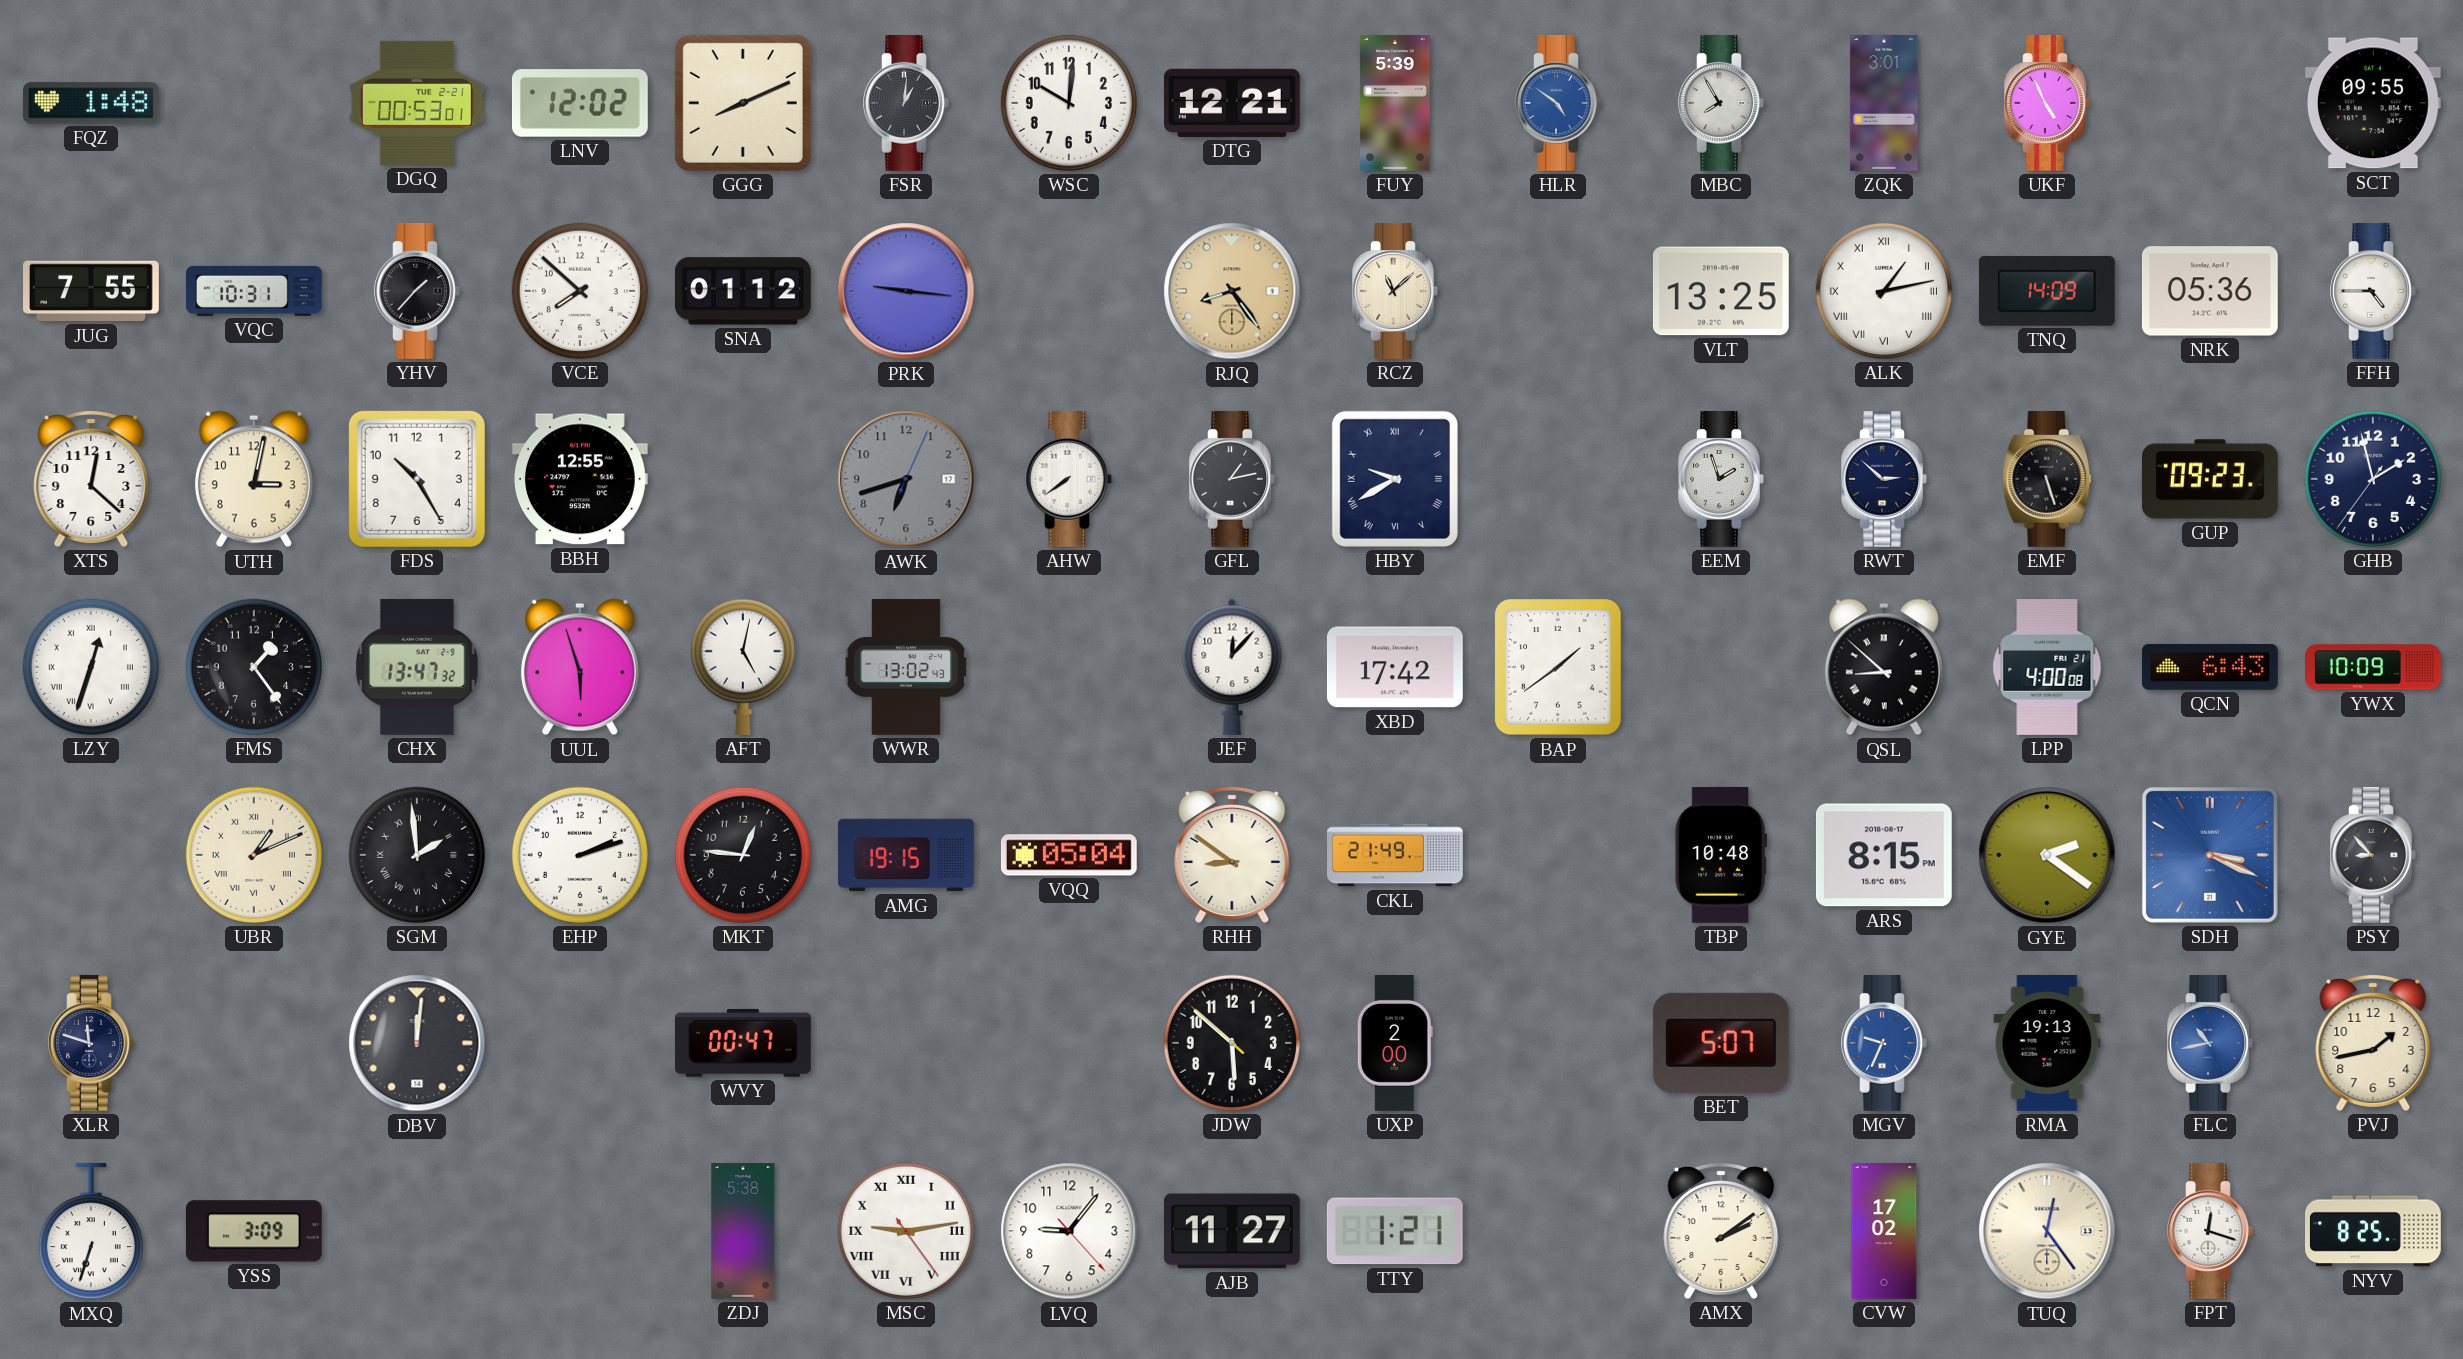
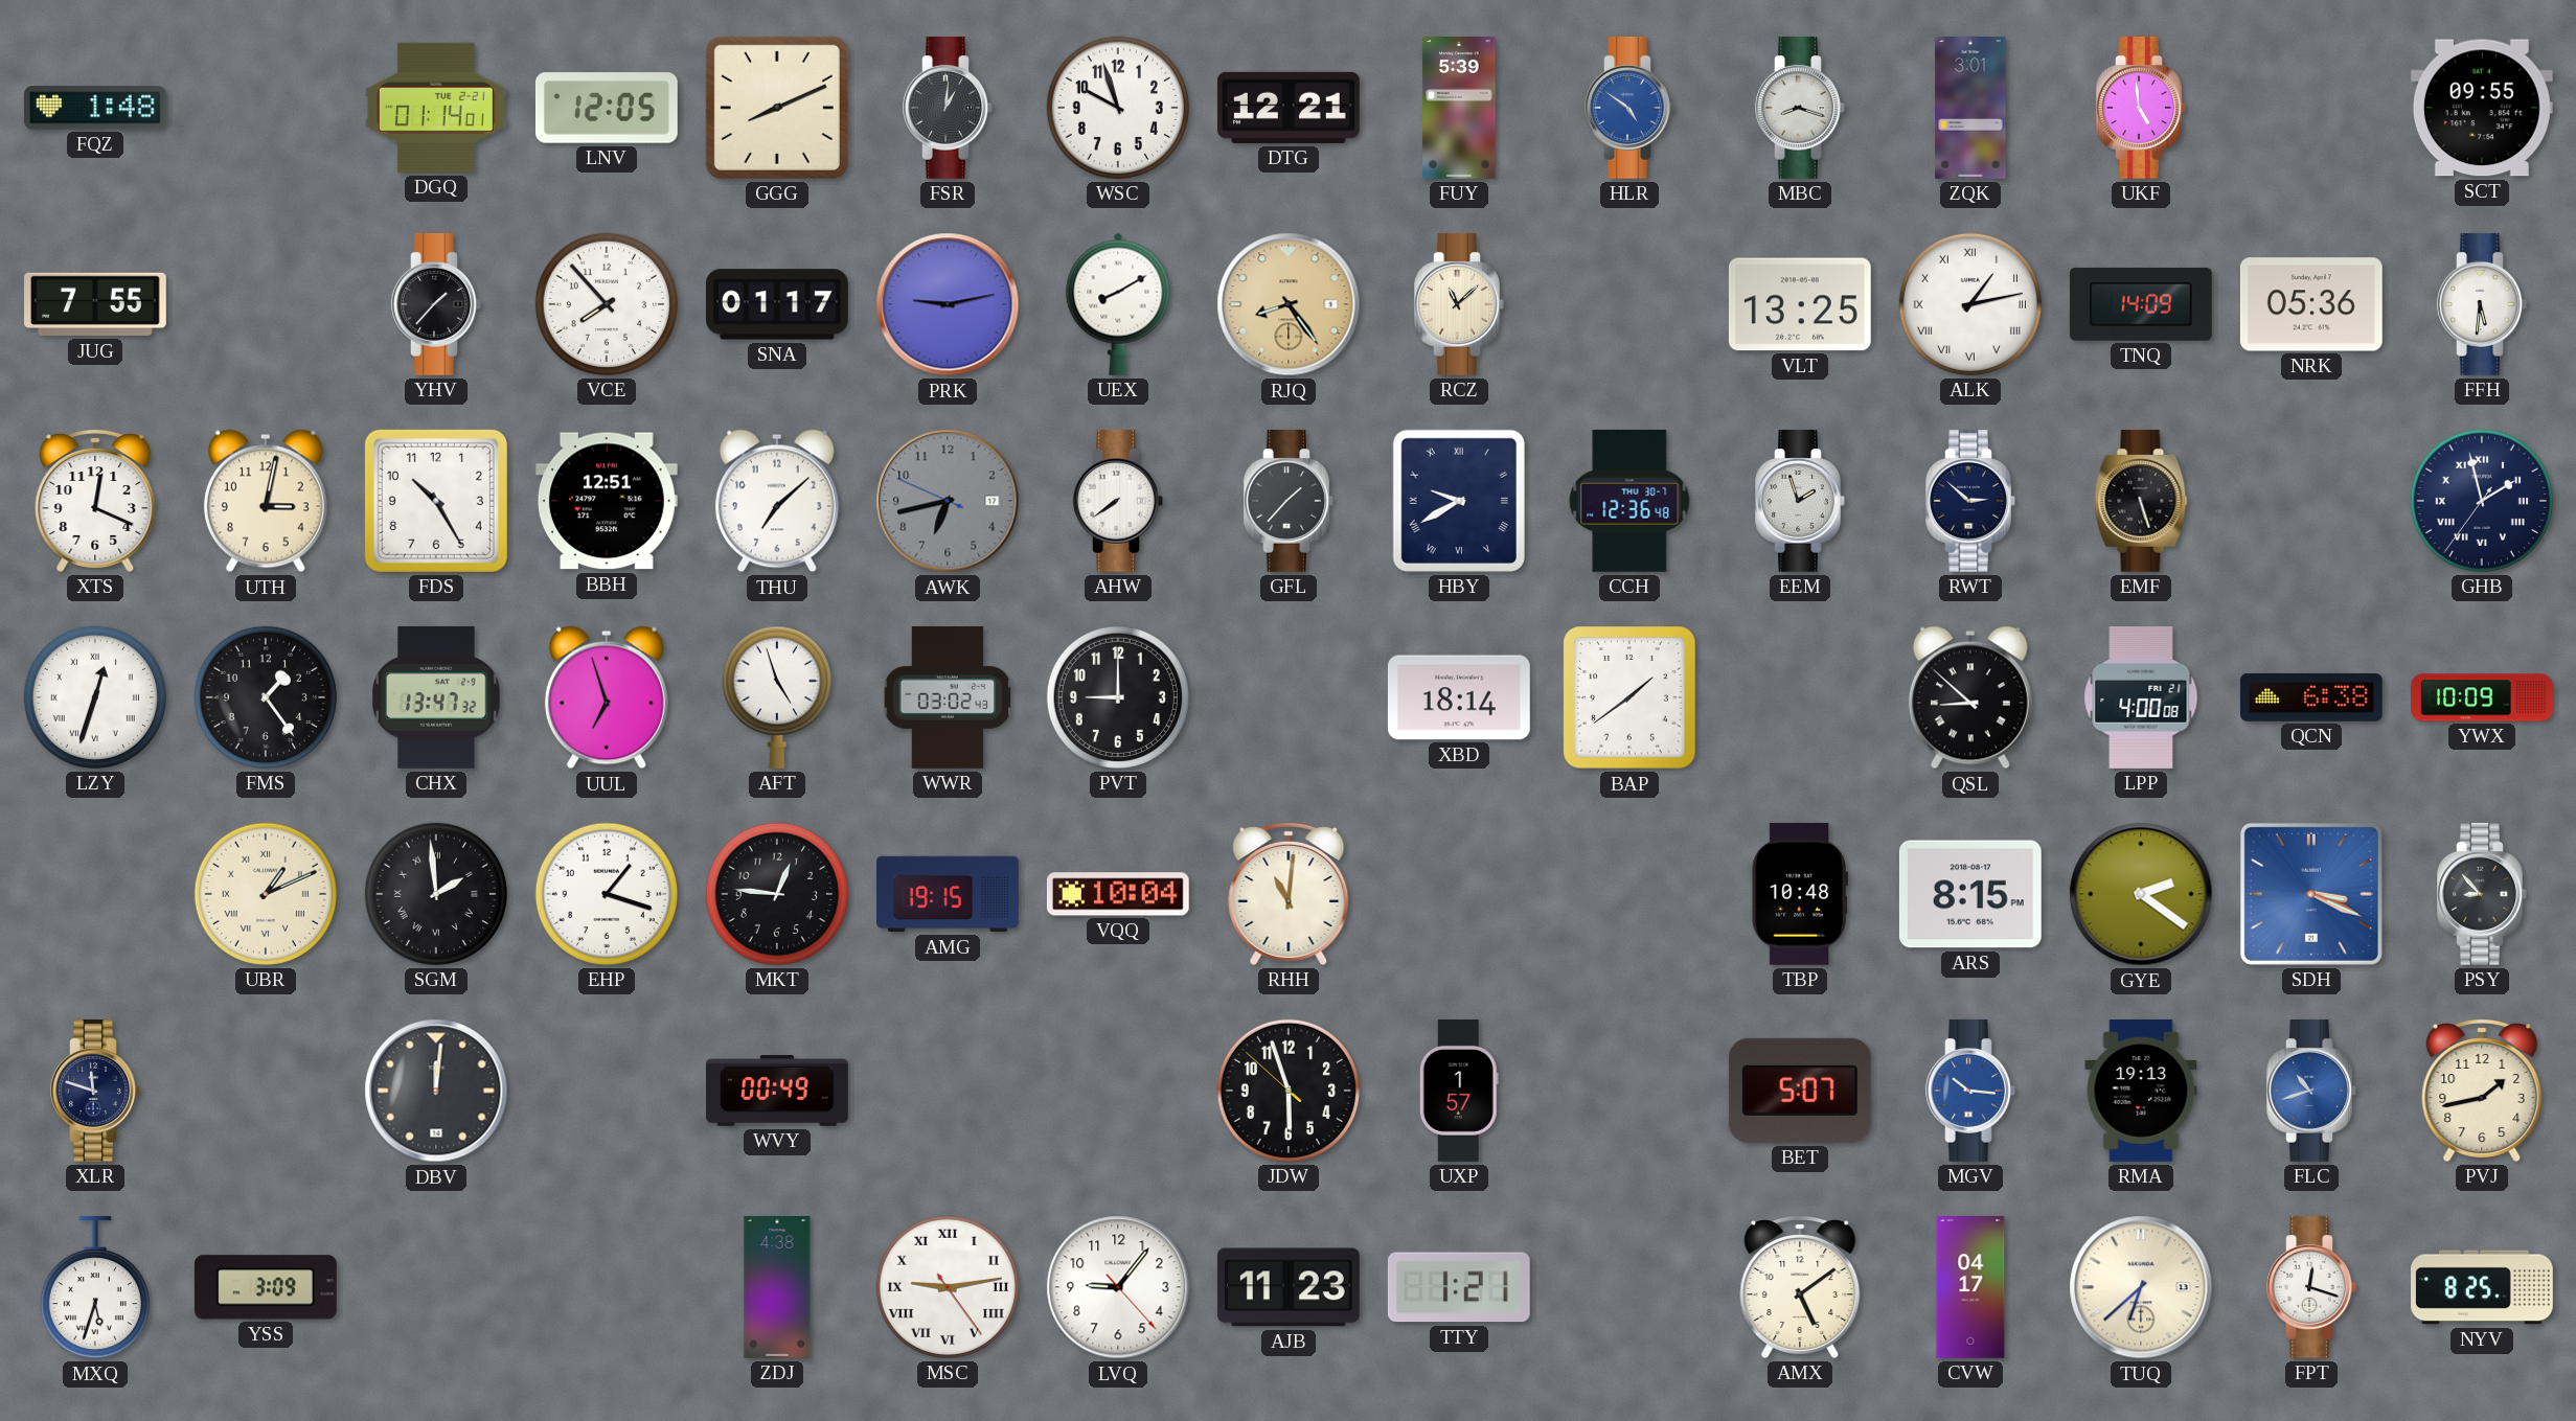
DGQ: 00:53 -> 01:14
LNV: 12:02 -> 12:05
WSC: 10:01 -> 9:57
MBC: 7:55 -> 8:18
UKF: 4:56 -> 4:59
VQC: 10:31 -> none
VCE: 7:52 -> 7:53
SNA: 01:12 -> 01:17
PRK: 9:16 -> 9:13
UEX: none -> 8:10
FFH: 4:45 -> 5:31
XTS: 12:22 -> 12:19
BBH: 12:55 -> 12:51
THU: none -> 7:08
AWK: 6:42:04 -> 6:42:49
GFL: 1:13 -> 1:37
CCH: none -> 12:36
GUP: 09:23 -> none
GHB numerals: Arabic -> Roman
UUL: 5:57 -> 6:57
AFT: 5:02 -> 4:57
WWR: 13:02 -> 03:02
PVT: none -> 9:00
JEF: 12:07 -> none
XBD: 17:42 -> 18:14
QCN: 6:43 -> 6:38
EHP: 2:12 -> 1:18
VQQ: 05:04 -> 10:04
RHH: 8:51 -> 11:01
CKL: 21:49 -> none
WVY: 00:47 -> 00:49
JDW: 5:51 -> 5:56
UXP: 2:00 -> 1:57
MGV: 9:34 -> 10:16
FLC: 10:43 -> 10:42
MXQ: 6:33 -> 5:33
ZDJ: 5:38 -> 4:38
AJB: 11:27 -> 11:23
AMX: 2:09 -> 5:09
CVW: 17:02 -> 04:17
TUQ: 12:24 -> 6:38
